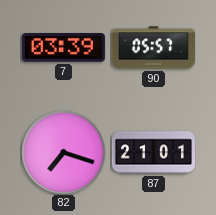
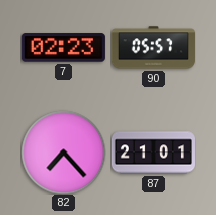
7: 03:39 -> 02:23
82: 7:18 -> 7:23
